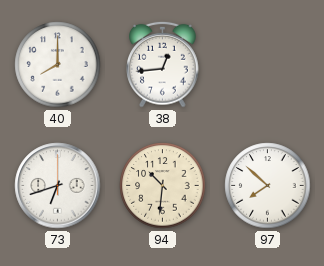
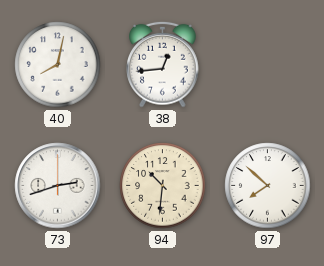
40: 8:00 -> 8:02
73: 6:42 -> 2:42
